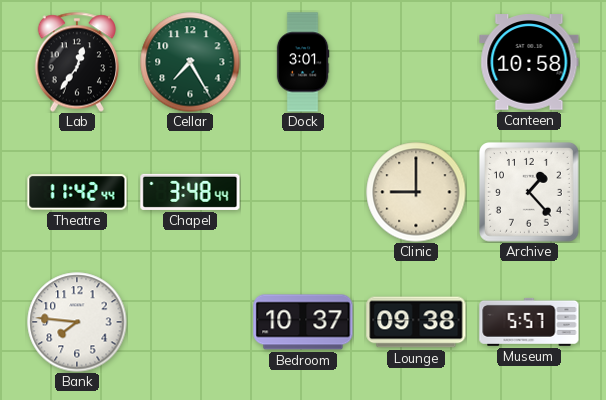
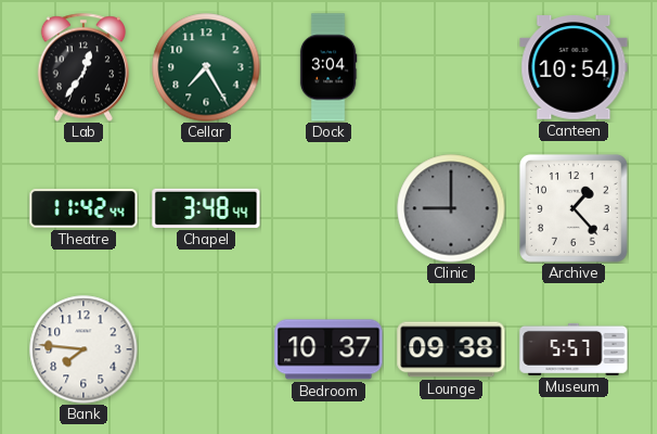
Dock: 3:01 -> 3:04
Canteen: 10:58 -> 10:54
Clinic dial: cream -> grey
